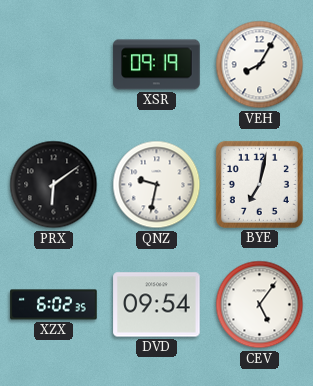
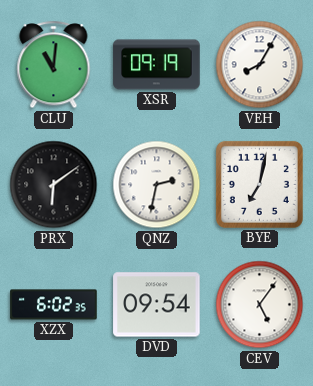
CLU: none -> 11:01
QNZ: 9:32 -> 2:32
